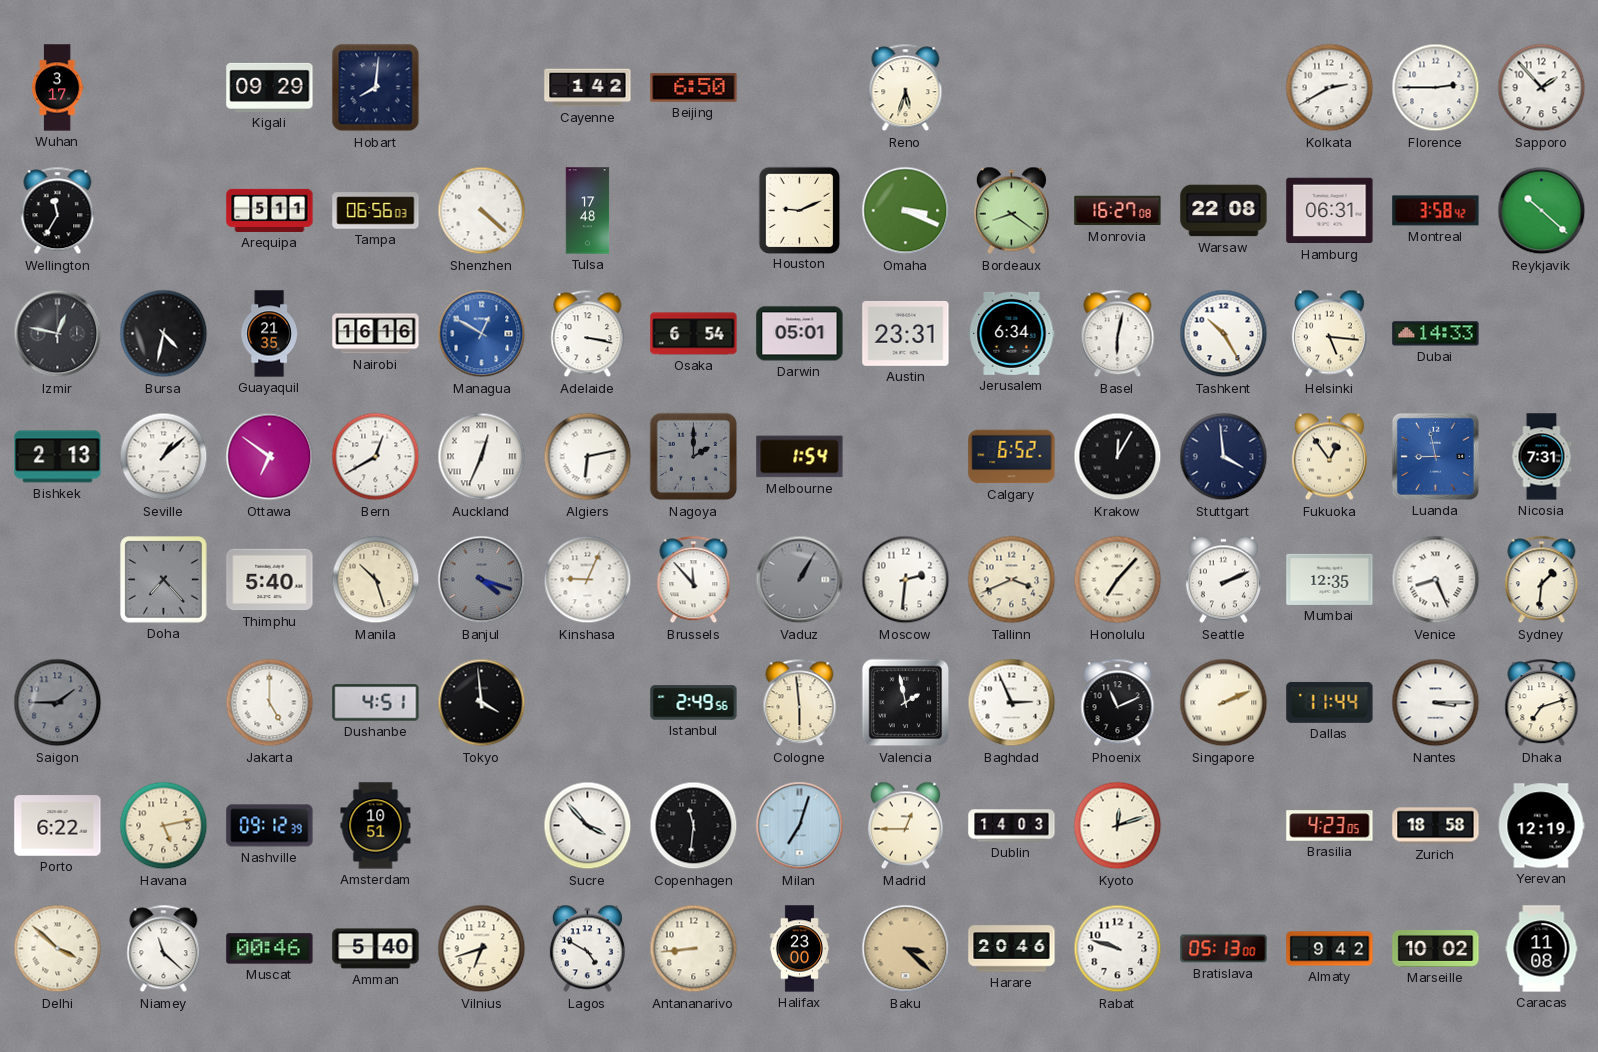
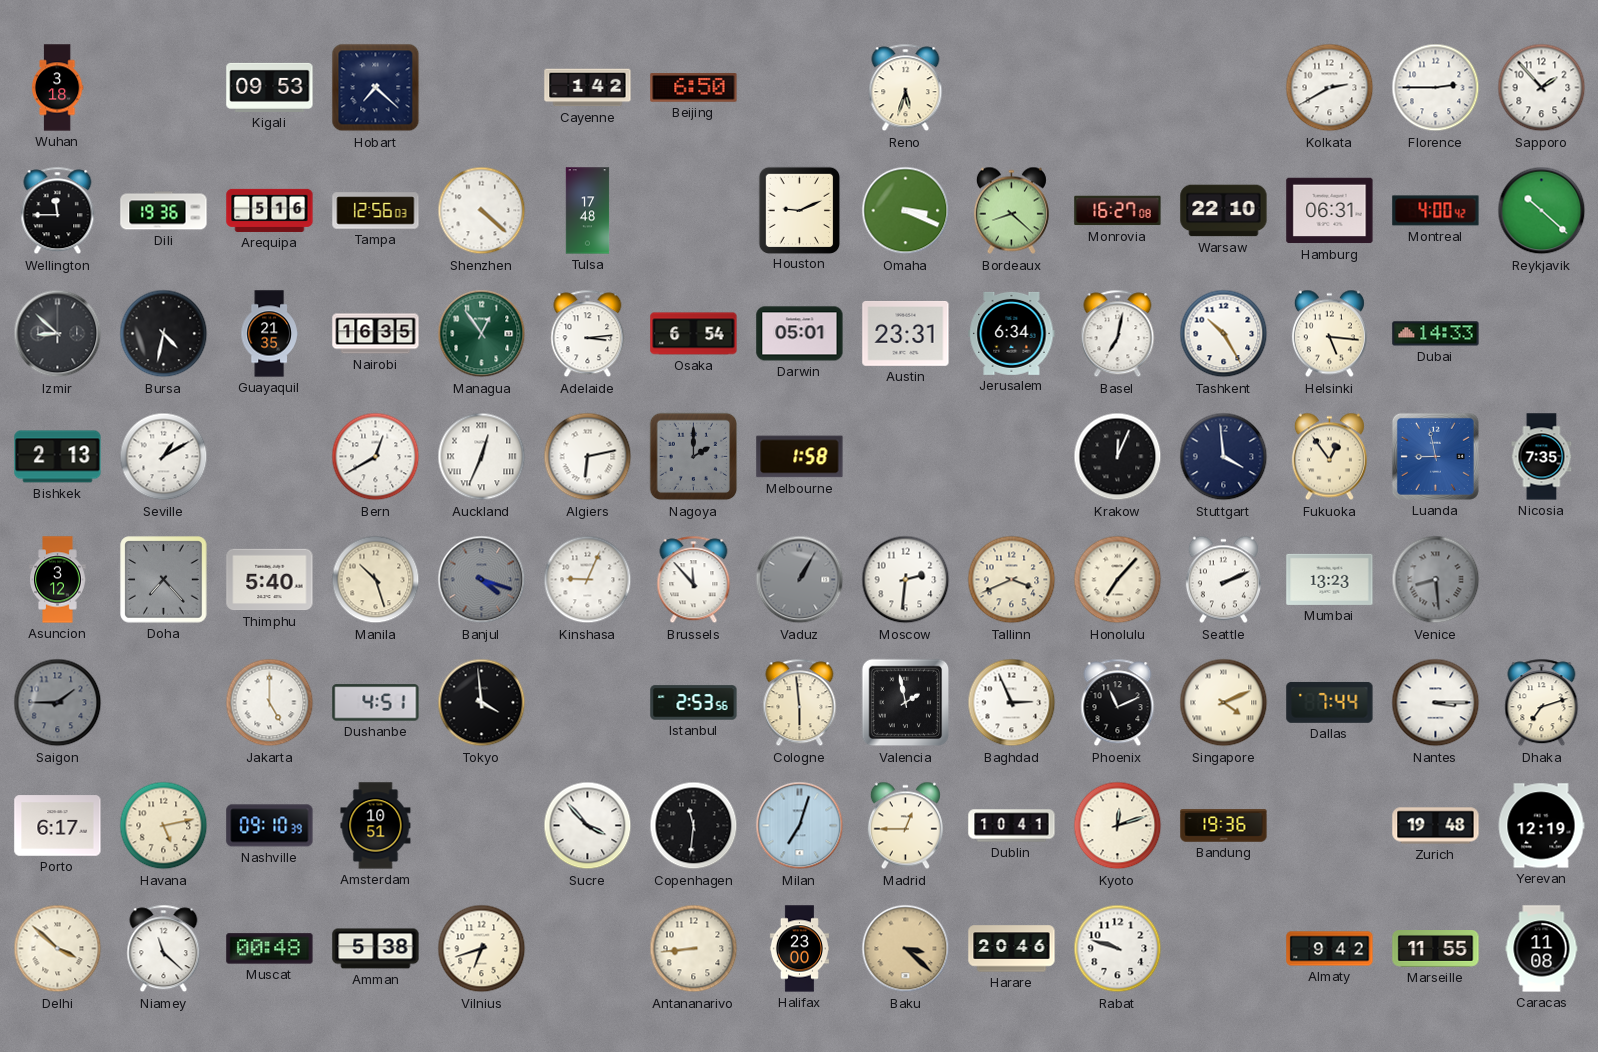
Wuhan: 3:17 -> 3:18
Kigali: 09:29 -> 09:53
Hobart: 8:01 -> 7:22
Wellington: 11:35 -> 11:45
Dili: none -> 19:36
Arequipa: 5:11 -> 5:16
Tampa: 06:56 -> 12:56
Bordeaux: 8:21 -> 8:22
Warsaw: 22:08 -> 22:10
Montreal: 3:58 -> 4:00
Izmir: 12:47 -> 8:52
Nairobi: 16:16 -> 16:35
Managua: 12:50 -> 12:54
Managua dial: blue -> green
Adelaide: 3:17 -> 3:14
Basel: 6:02 -> 7:02
Seville: 1:08 -> 1:10
Ottawa: 6:51 -> none
Melbourne: 1:54 -> 1:58
Calgary: 6:52 -> none
Krakow: 12:05 -> 12:04
Nicosia: 7:31 -> 7:35
Asuncion: none -> 3:12
Mumbai: 12:35 -> 13:23
Venice: 8:26 -> 8:29
Venice dial: white -> grey
Sydney: 1:31 -> none
Istanbul: 2:49 -> 2:53
Singapore: 2:11 -> 4:11
Dallas: 11:44 -> 7:44
Porto: 6:22 -> 6:17
Nashville: 09:12 -> 09:10
Dublin: 14:03 -> 10:41
Bandung: none -> 19:36
Brasilia: 4:23 -> none
Zurich: 18:58 -> 19:48
Muscat: 00:46 -> 00:48
Amman: 5:40 -> 5:38
Lagos: 4:50 -> none
Bratislava: 05:13 -> none
Marseille: 10:02 -> 11:55
